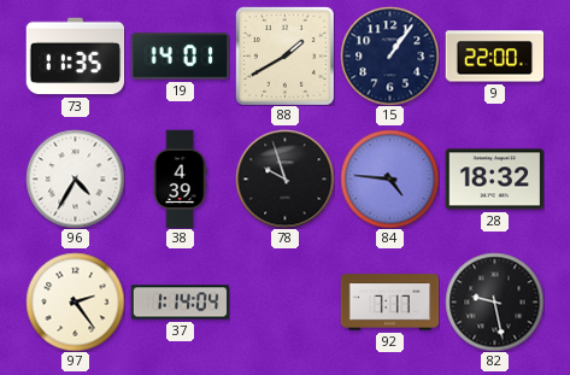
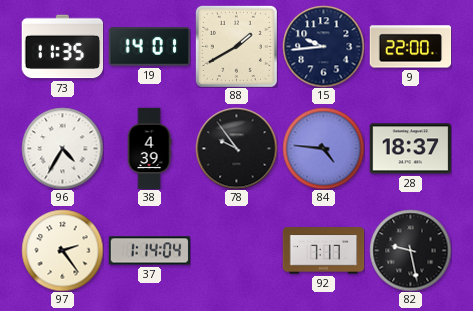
15: 1:06 -> 9:44
78: 9:57 -> 9:54
28: 18:32 -> 18:37
